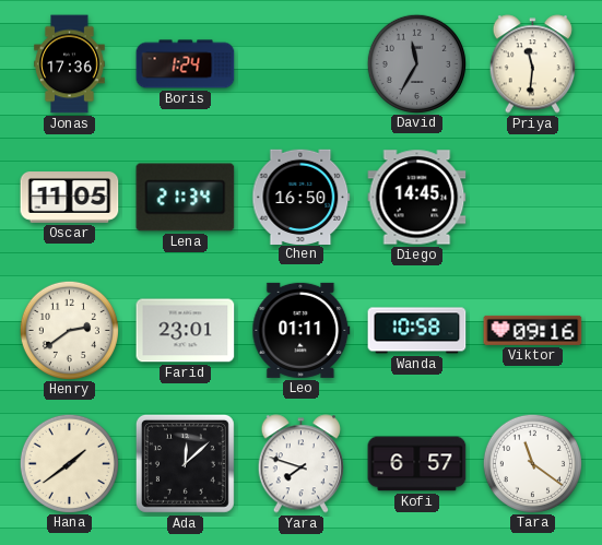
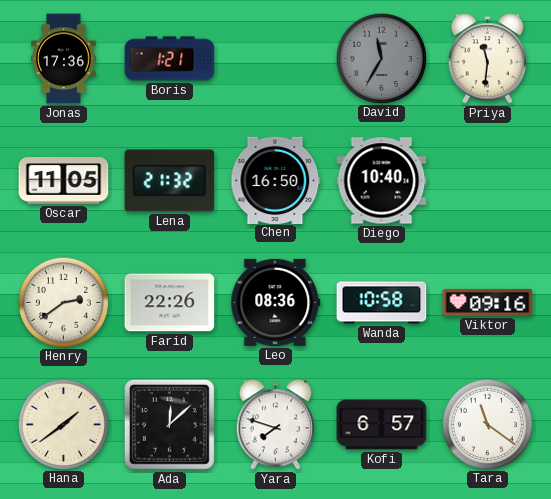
Boris: 1:24 -> 1:21
Lena: 21:34 -> 21:32
Diego: 14:45 -> 10:40
Farid: 23:01 -> 22:26
Leo: 01:11 -> 08:36
